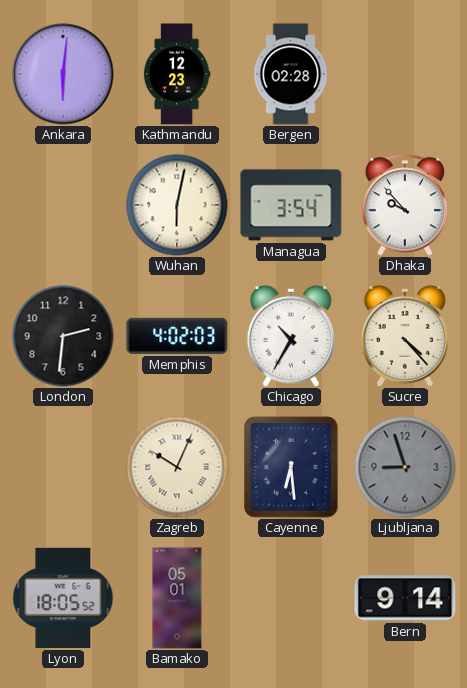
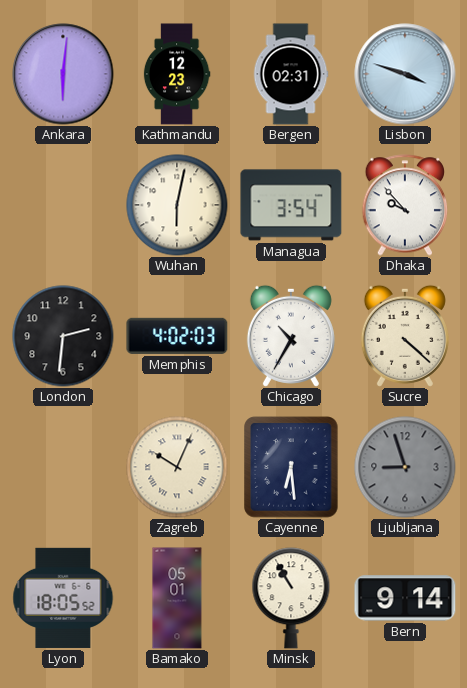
Bergen: 02:28 -> 02:31
Lisbon: none -> 3:48
Sucre: 4:23 -> 4:22
Minsk: none -> 10:55
